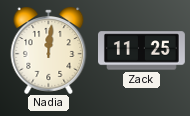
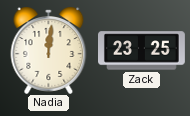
Zack: 11:25 -> 23:25
